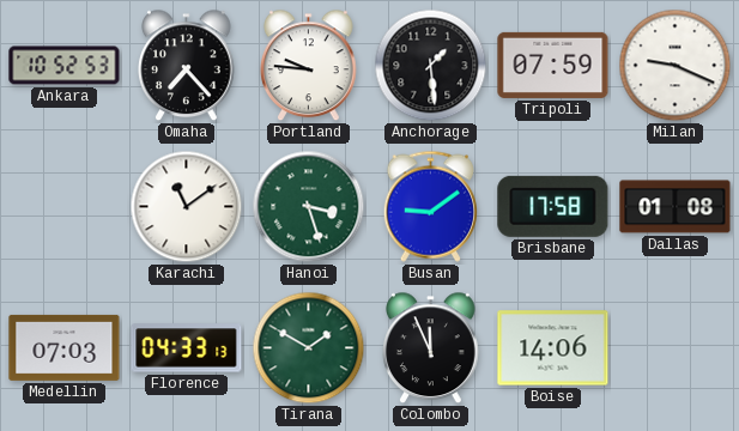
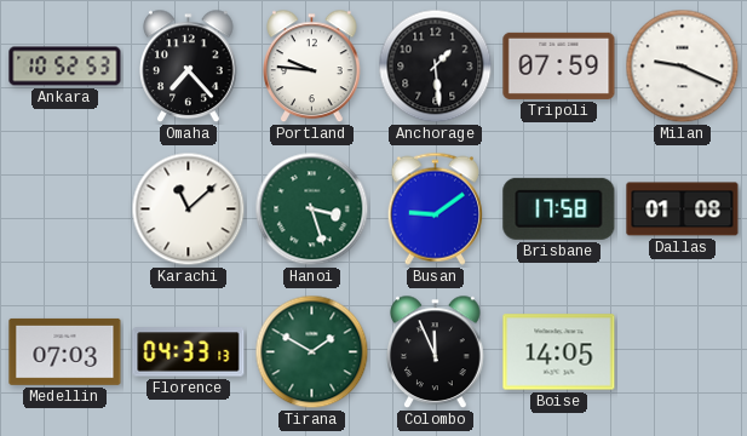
Karachi: 11:09 -> 11:08
Boise: 14:06 -> 14:05
